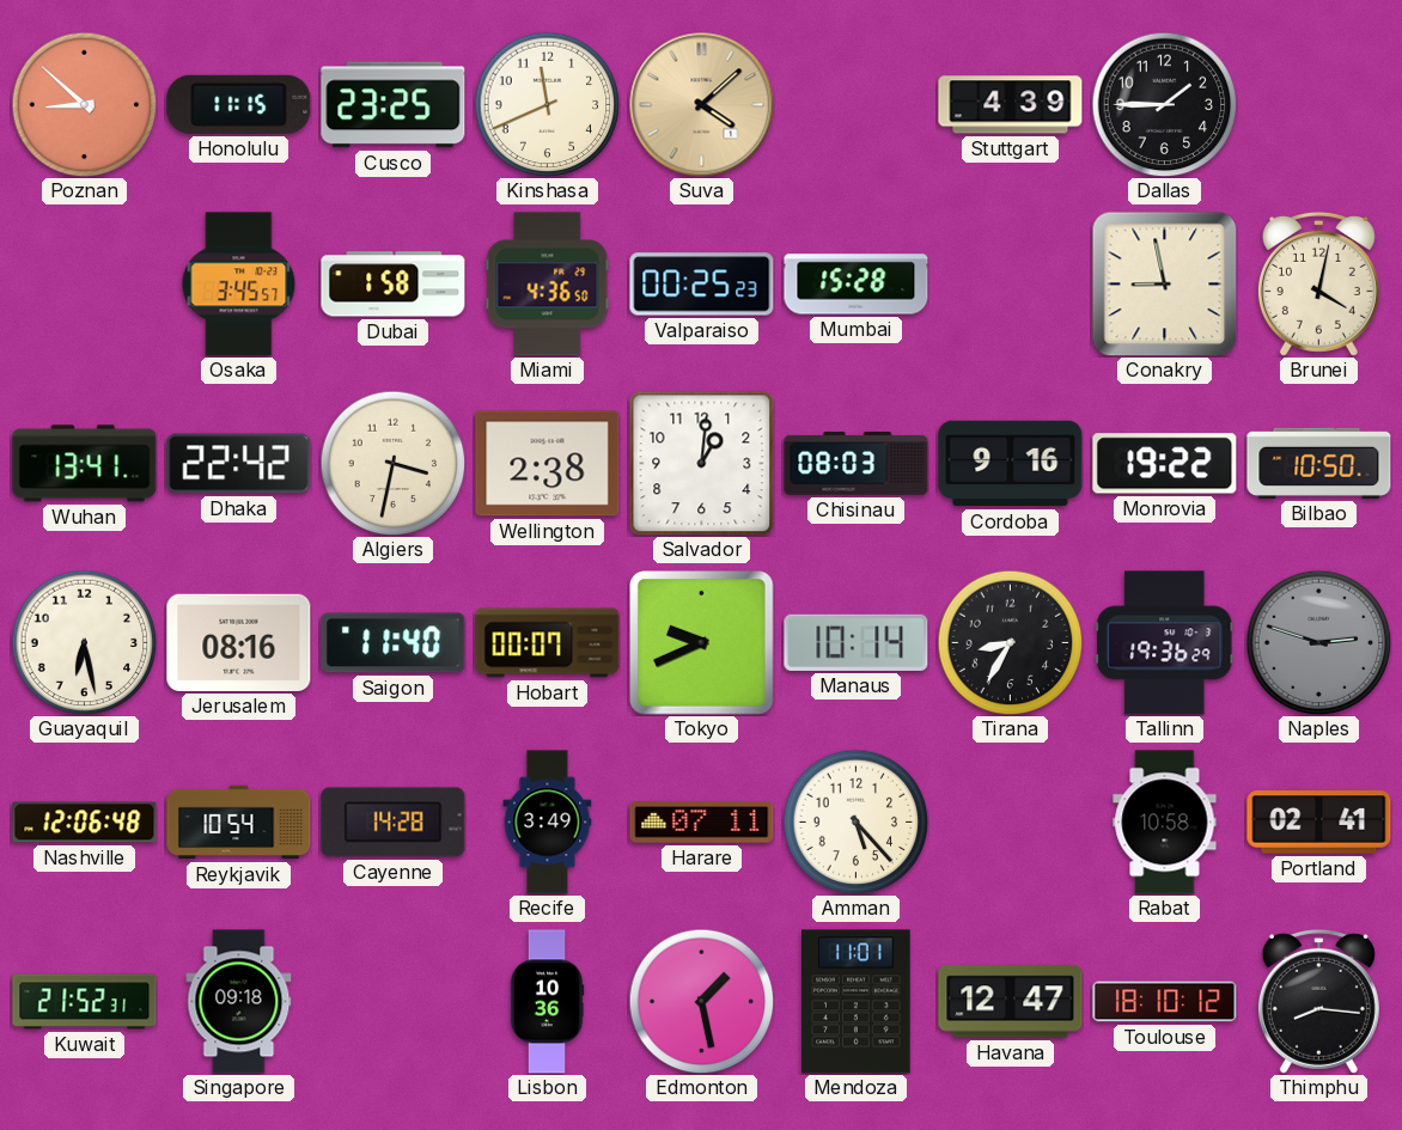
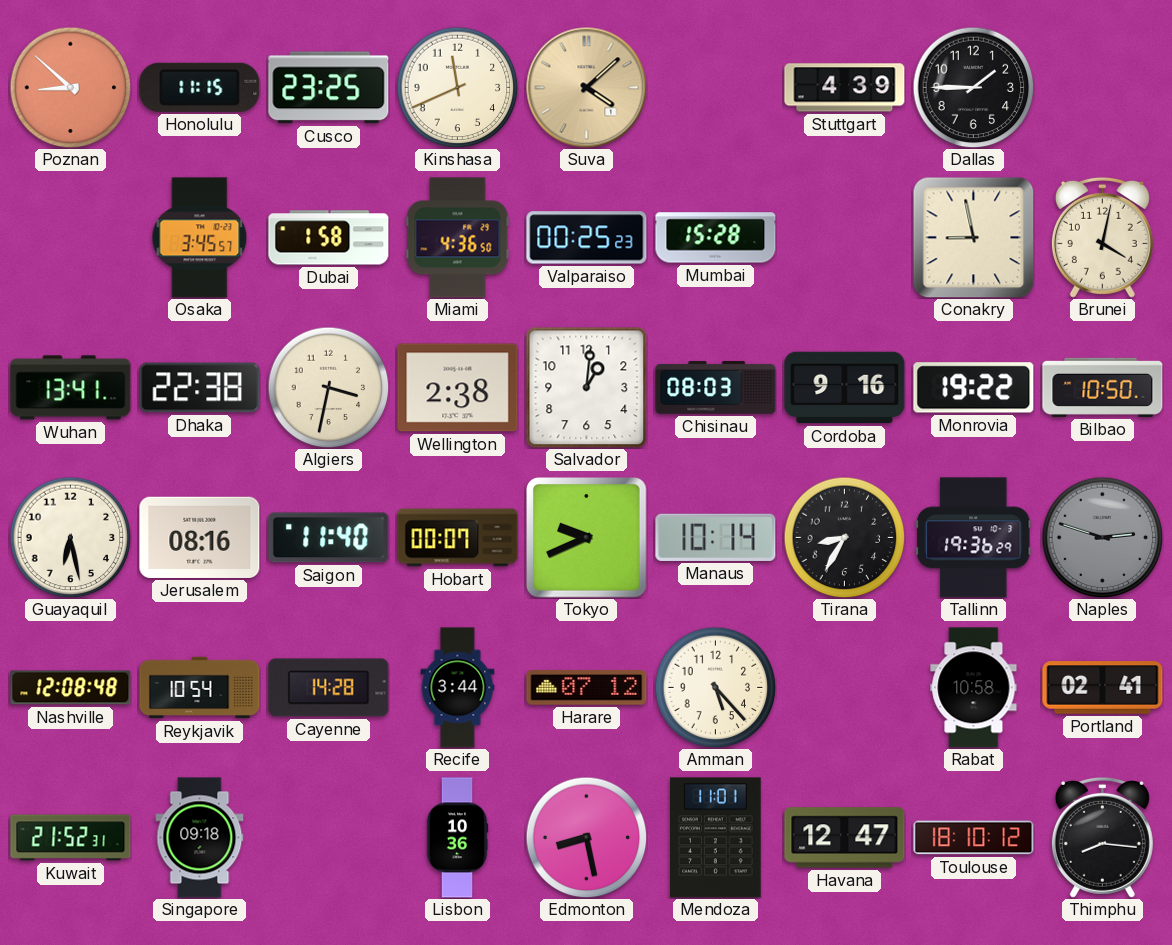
Dhaka: 22:42 -> 22:38
Nashville: 12:06 -> 12:08
Recife: 3:49 -> 3:44
Harare: 07:11 -> 07:12
Edmonton: 1:28 -> 8:28
